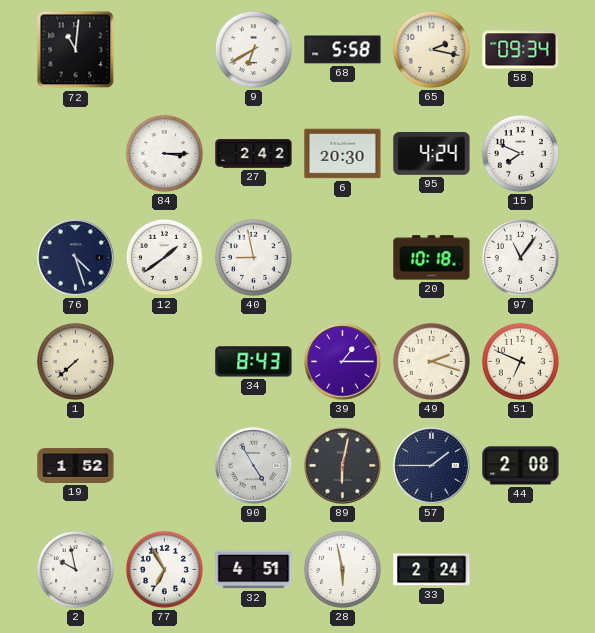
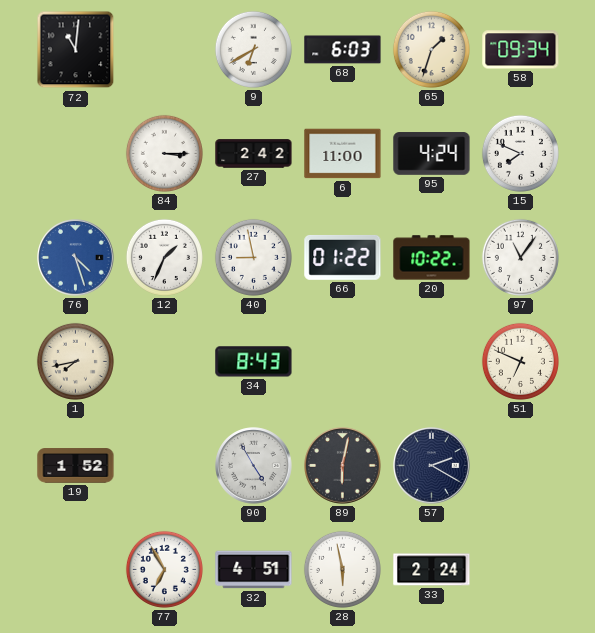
68: 5:58 -> 6:03
65: 2:17 -> 1:33
6: 20:30 -> 11:00
76 dial: navy -> blue
12: 1:39 -> 1:34
66: none -> 01:22
20: 10:18 -> 10:22
1: 7:38 -> 7:43
39: 1:15 -> none
49: 2:18 -> none
57: 1:45 -> 2:20
44: 2:08 -> none
2: 9:58 -> none
